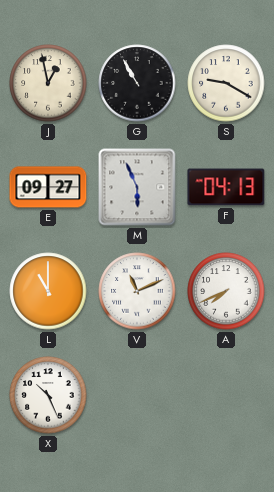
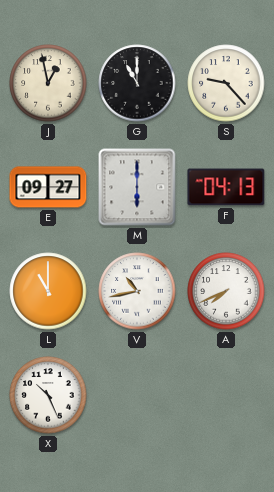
G: 10:55 -> 11:00
S: 9:20 -> 9:23
M: 5:56 -> 6:00
V: 11:11 -> 10:43
